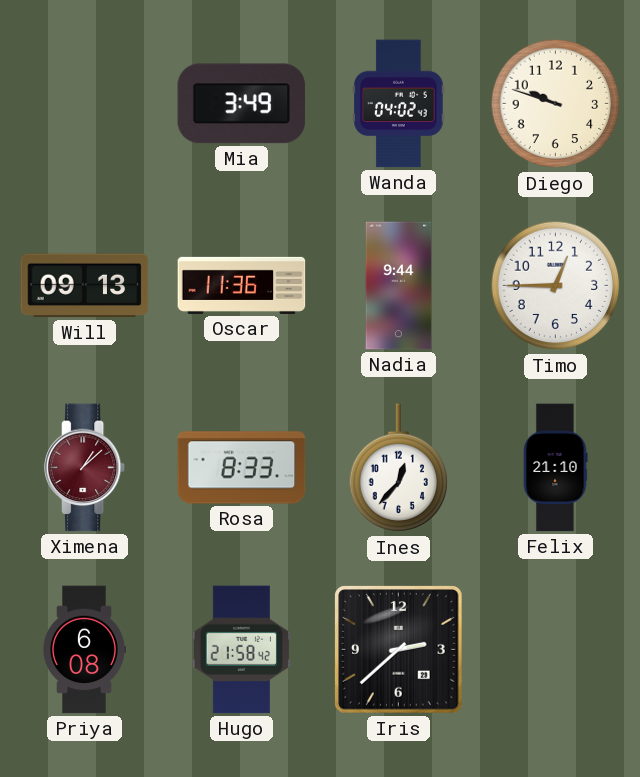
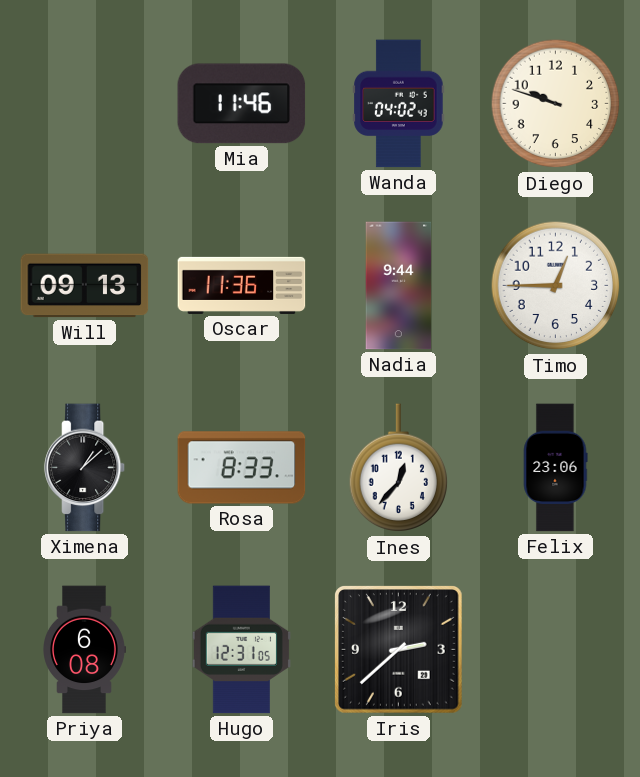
Mia: 3:49 -> 11:46
Ximena dial: burgundy -> black
Felix: 21:10 -> 23:06
Hugo: 21:58 -> 12:31
